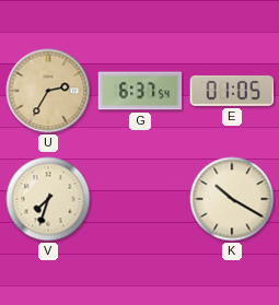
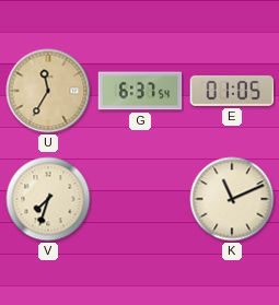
U: 2:35 -> 11:35
K: 10:20 -> 11:11
